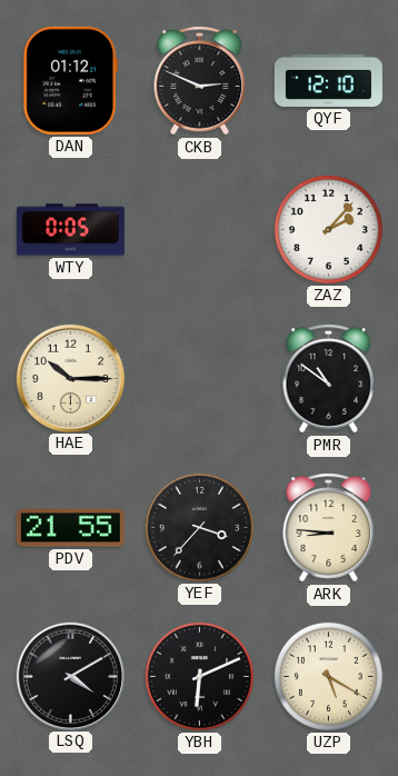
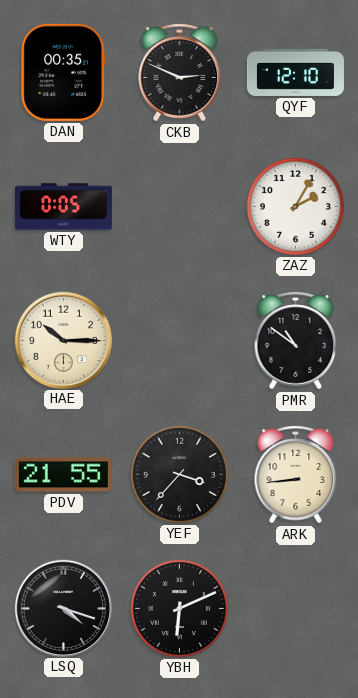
DAN: 01:12 -> 00:35
ZAZ: 2:07 -> 2:05
ARK: 8:46 -> 8:44
LSQ: 4:10 -> 4:18
UZP: 5:20 -> none
